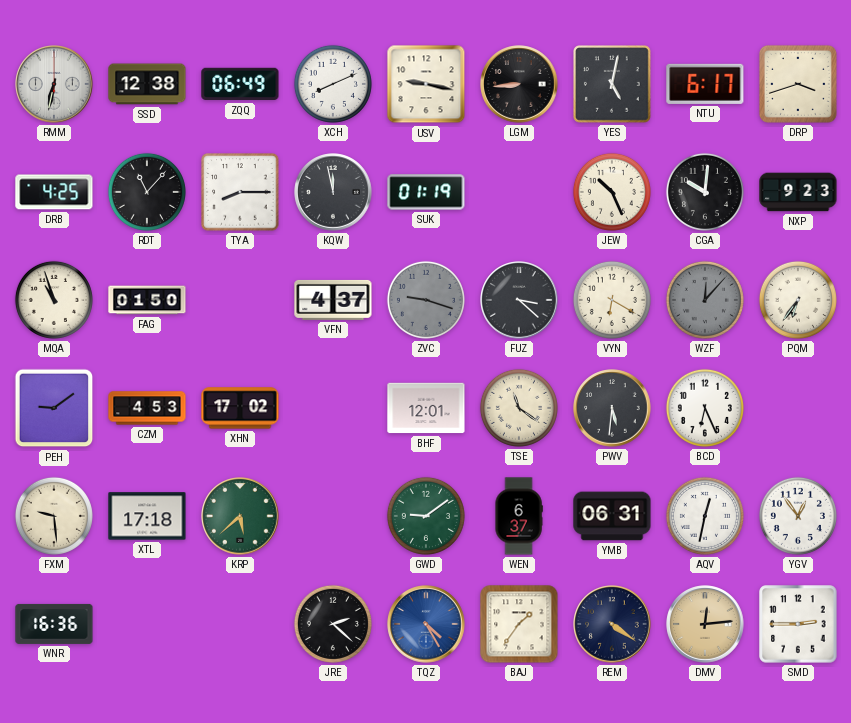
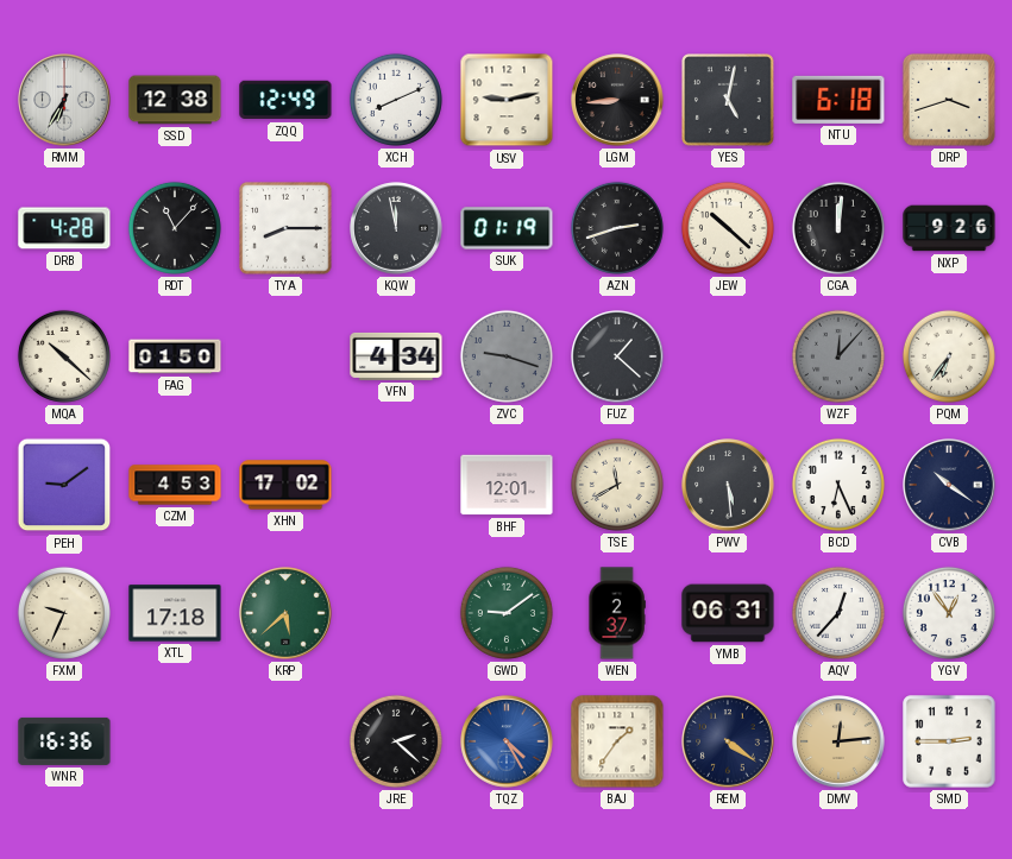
RMM: 6:32 -> 6:35
ZQQ: 06:49 -> 12:49
USV: 9:17 -> 9:13
NTU: 6:17 -> 6:18
DRB: 4:25 -> 4:28
AZN: none -> 2:42
JEW: 10:26 -> 10:22
CGA: 10:01 -> 12:01
NXP: 9:23 -> 9:26
MQA: 10:57 -> 10:22
VFN: 4:37 -> 4:34
FUZ: 3:22 -> 1:22
VYN: 6:20 -> none
TSE: 11:21 -> 11:40
PWV: 5:31 -> 5:29
CVB: none -> 10:21
FXM: 9:29 -> 9:34
WEN: 6:37 -> 2:37
AQV: 12:32 -> 12:37
